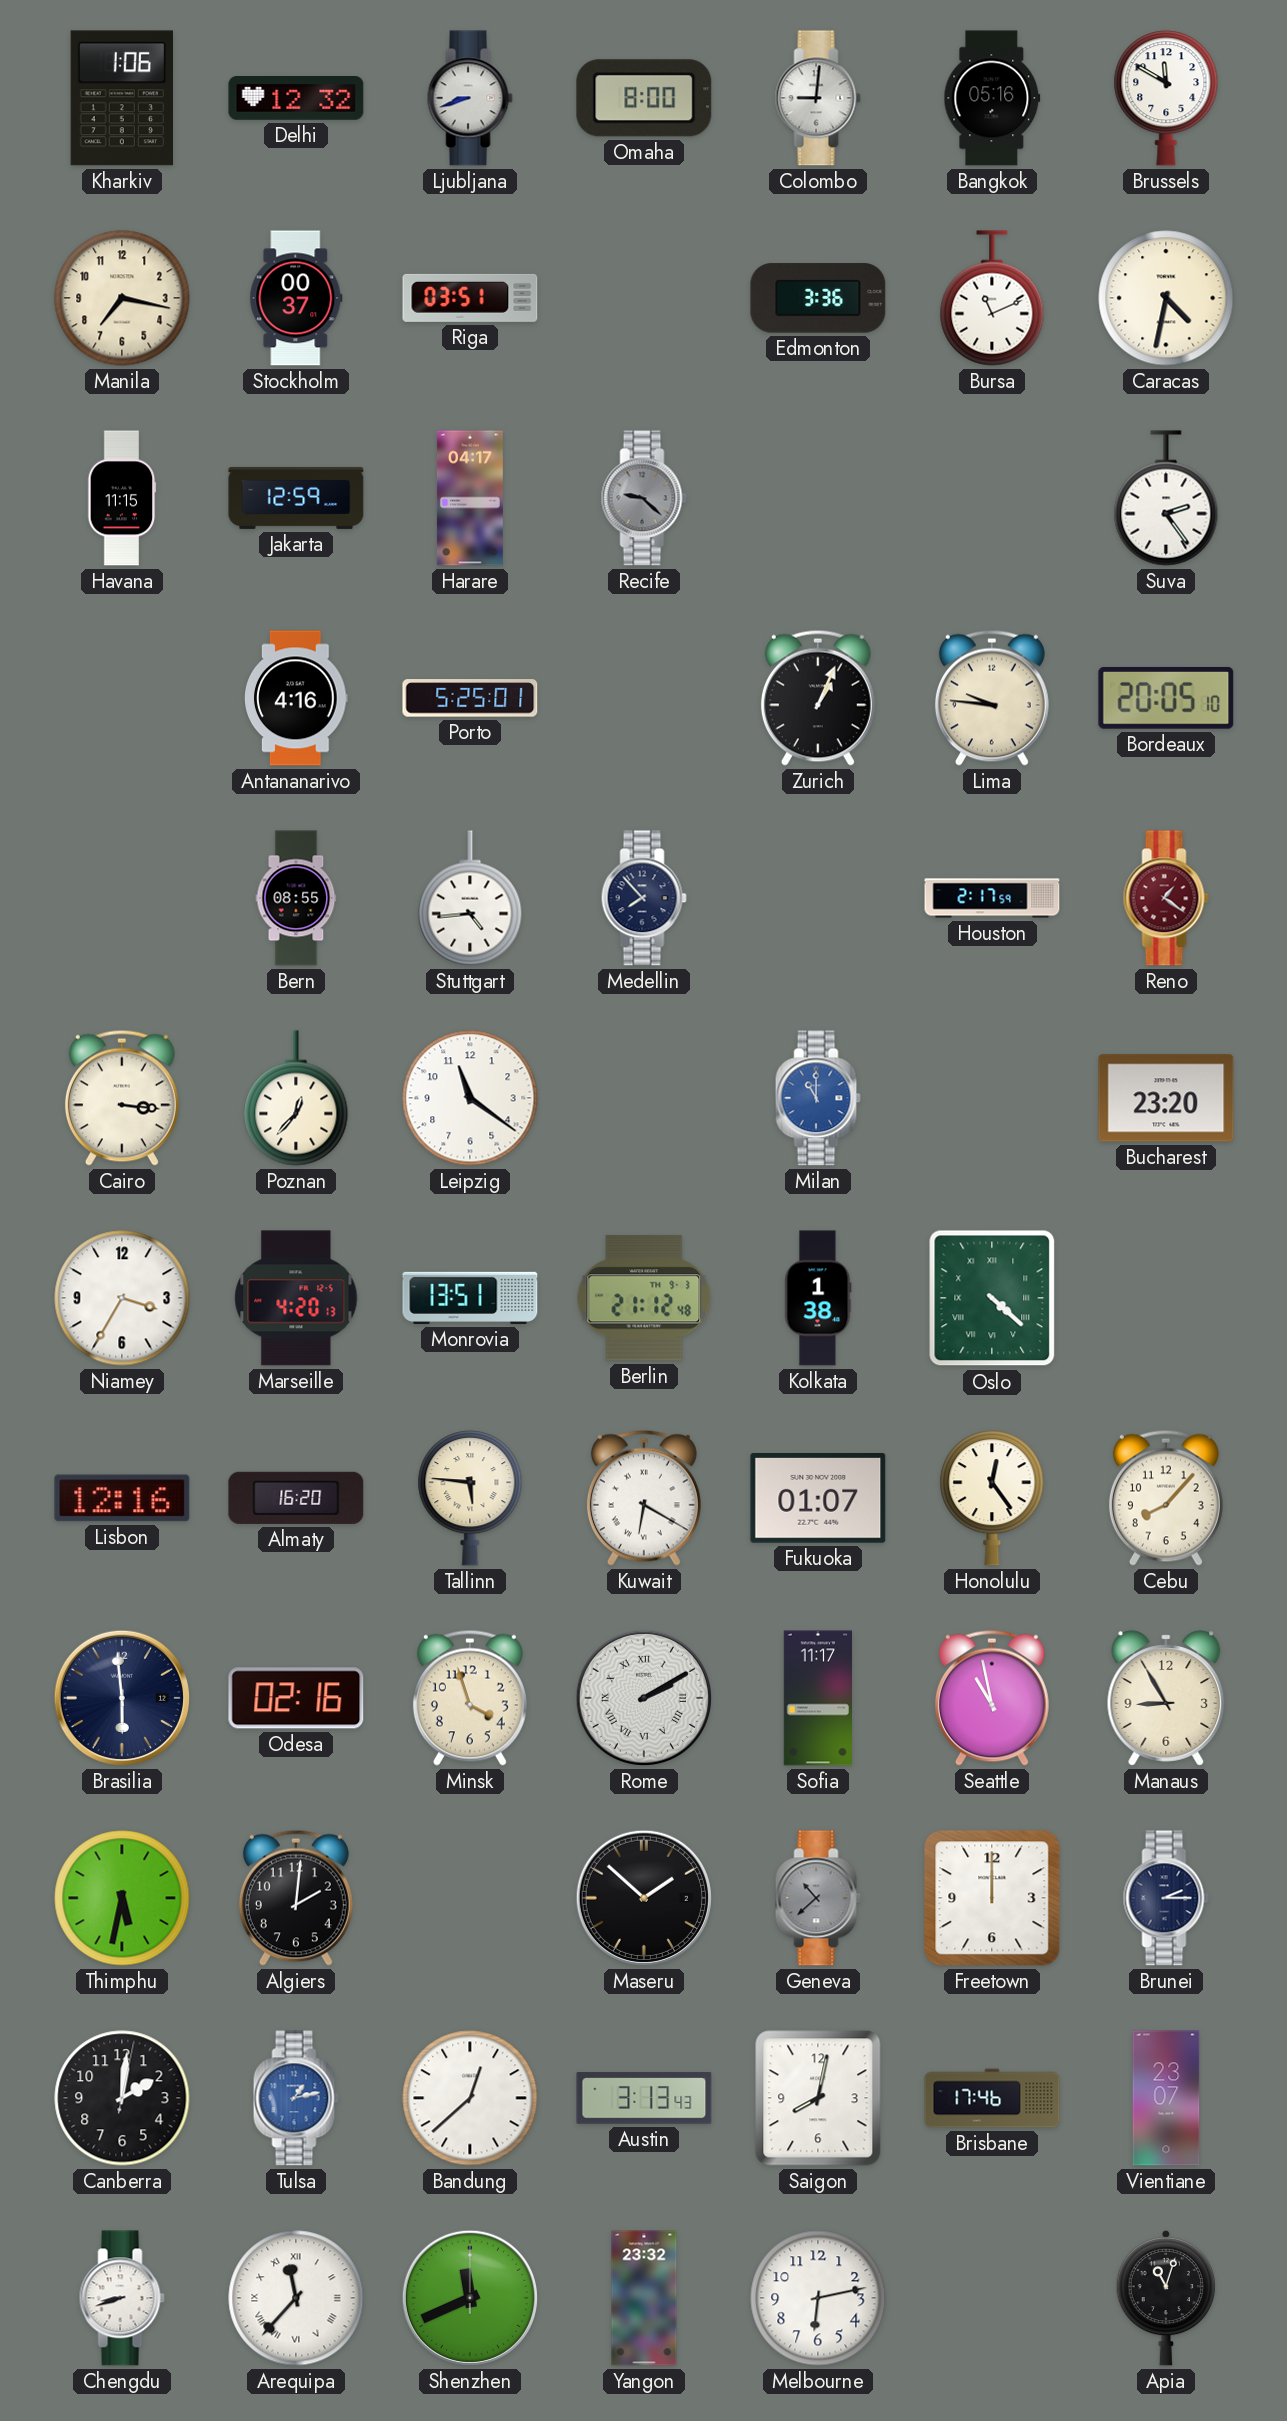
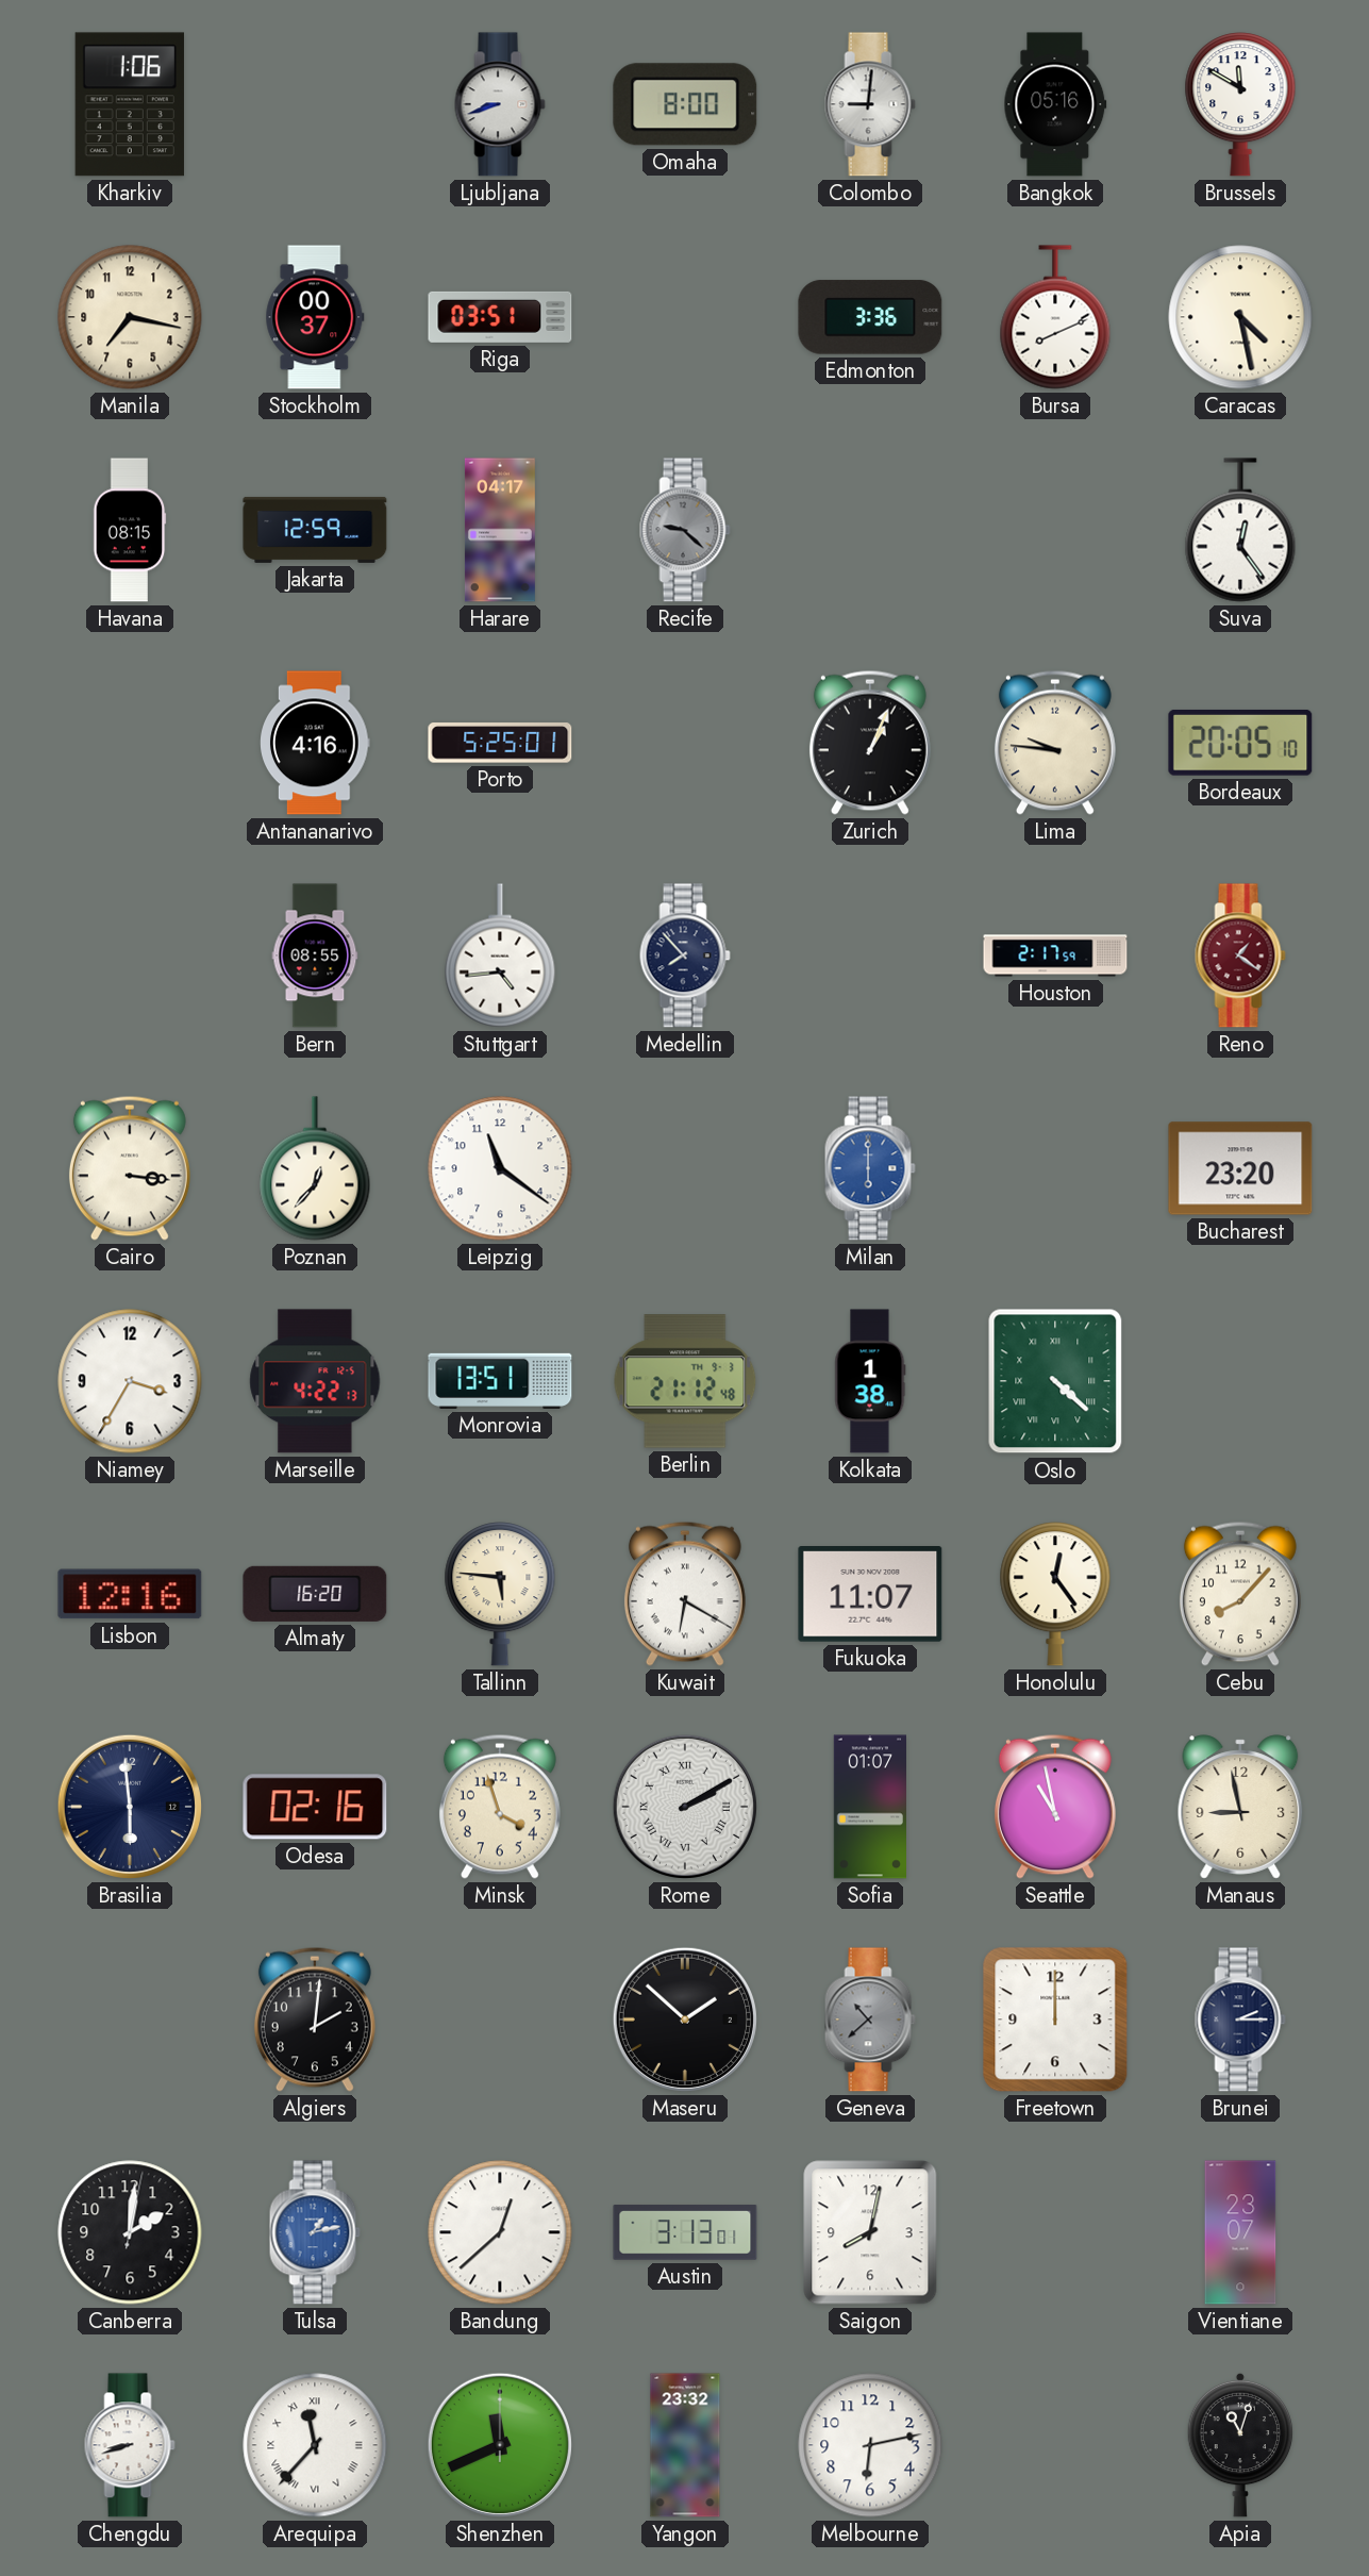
Delhi: 12:32 -> none
Bursa: 11:11 -> 8:11
Caracas: 4:32 -> 4:28
Havana: 11:15 -> 08:15
Suva: 2:24 -> 12:24
Milan: 11:00 -> 6:00
Marseille: 4:20 -> 4:22
Fukuoka: 01:07 -> 11:07
Sofia: 11:17 -> 01:07
Manaus: 8:55 -> 8:58
Thimphu: 5:32 -> none
Austin: 3:13:43 -> 3:13:01
Brisbane: 17:46 -> none
